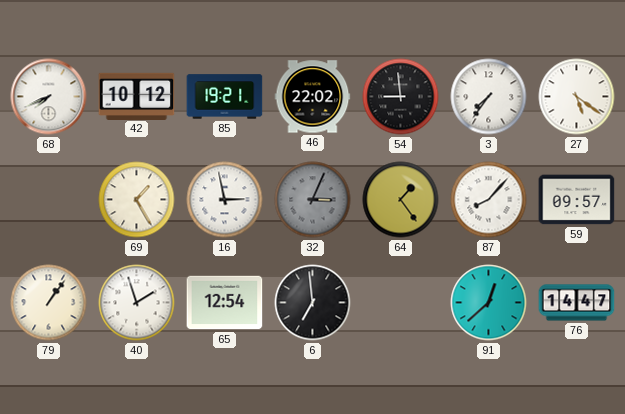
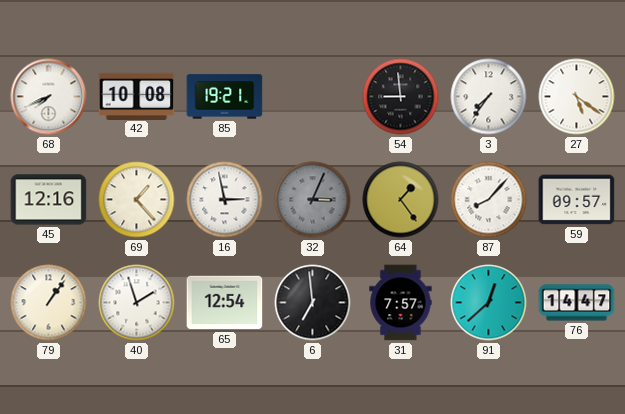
42: 10:12 -> 10:08
46: 22:02 -> none
45: none -> 12:16
69: 1:25 -> 1:23
31: none -> 7:57
